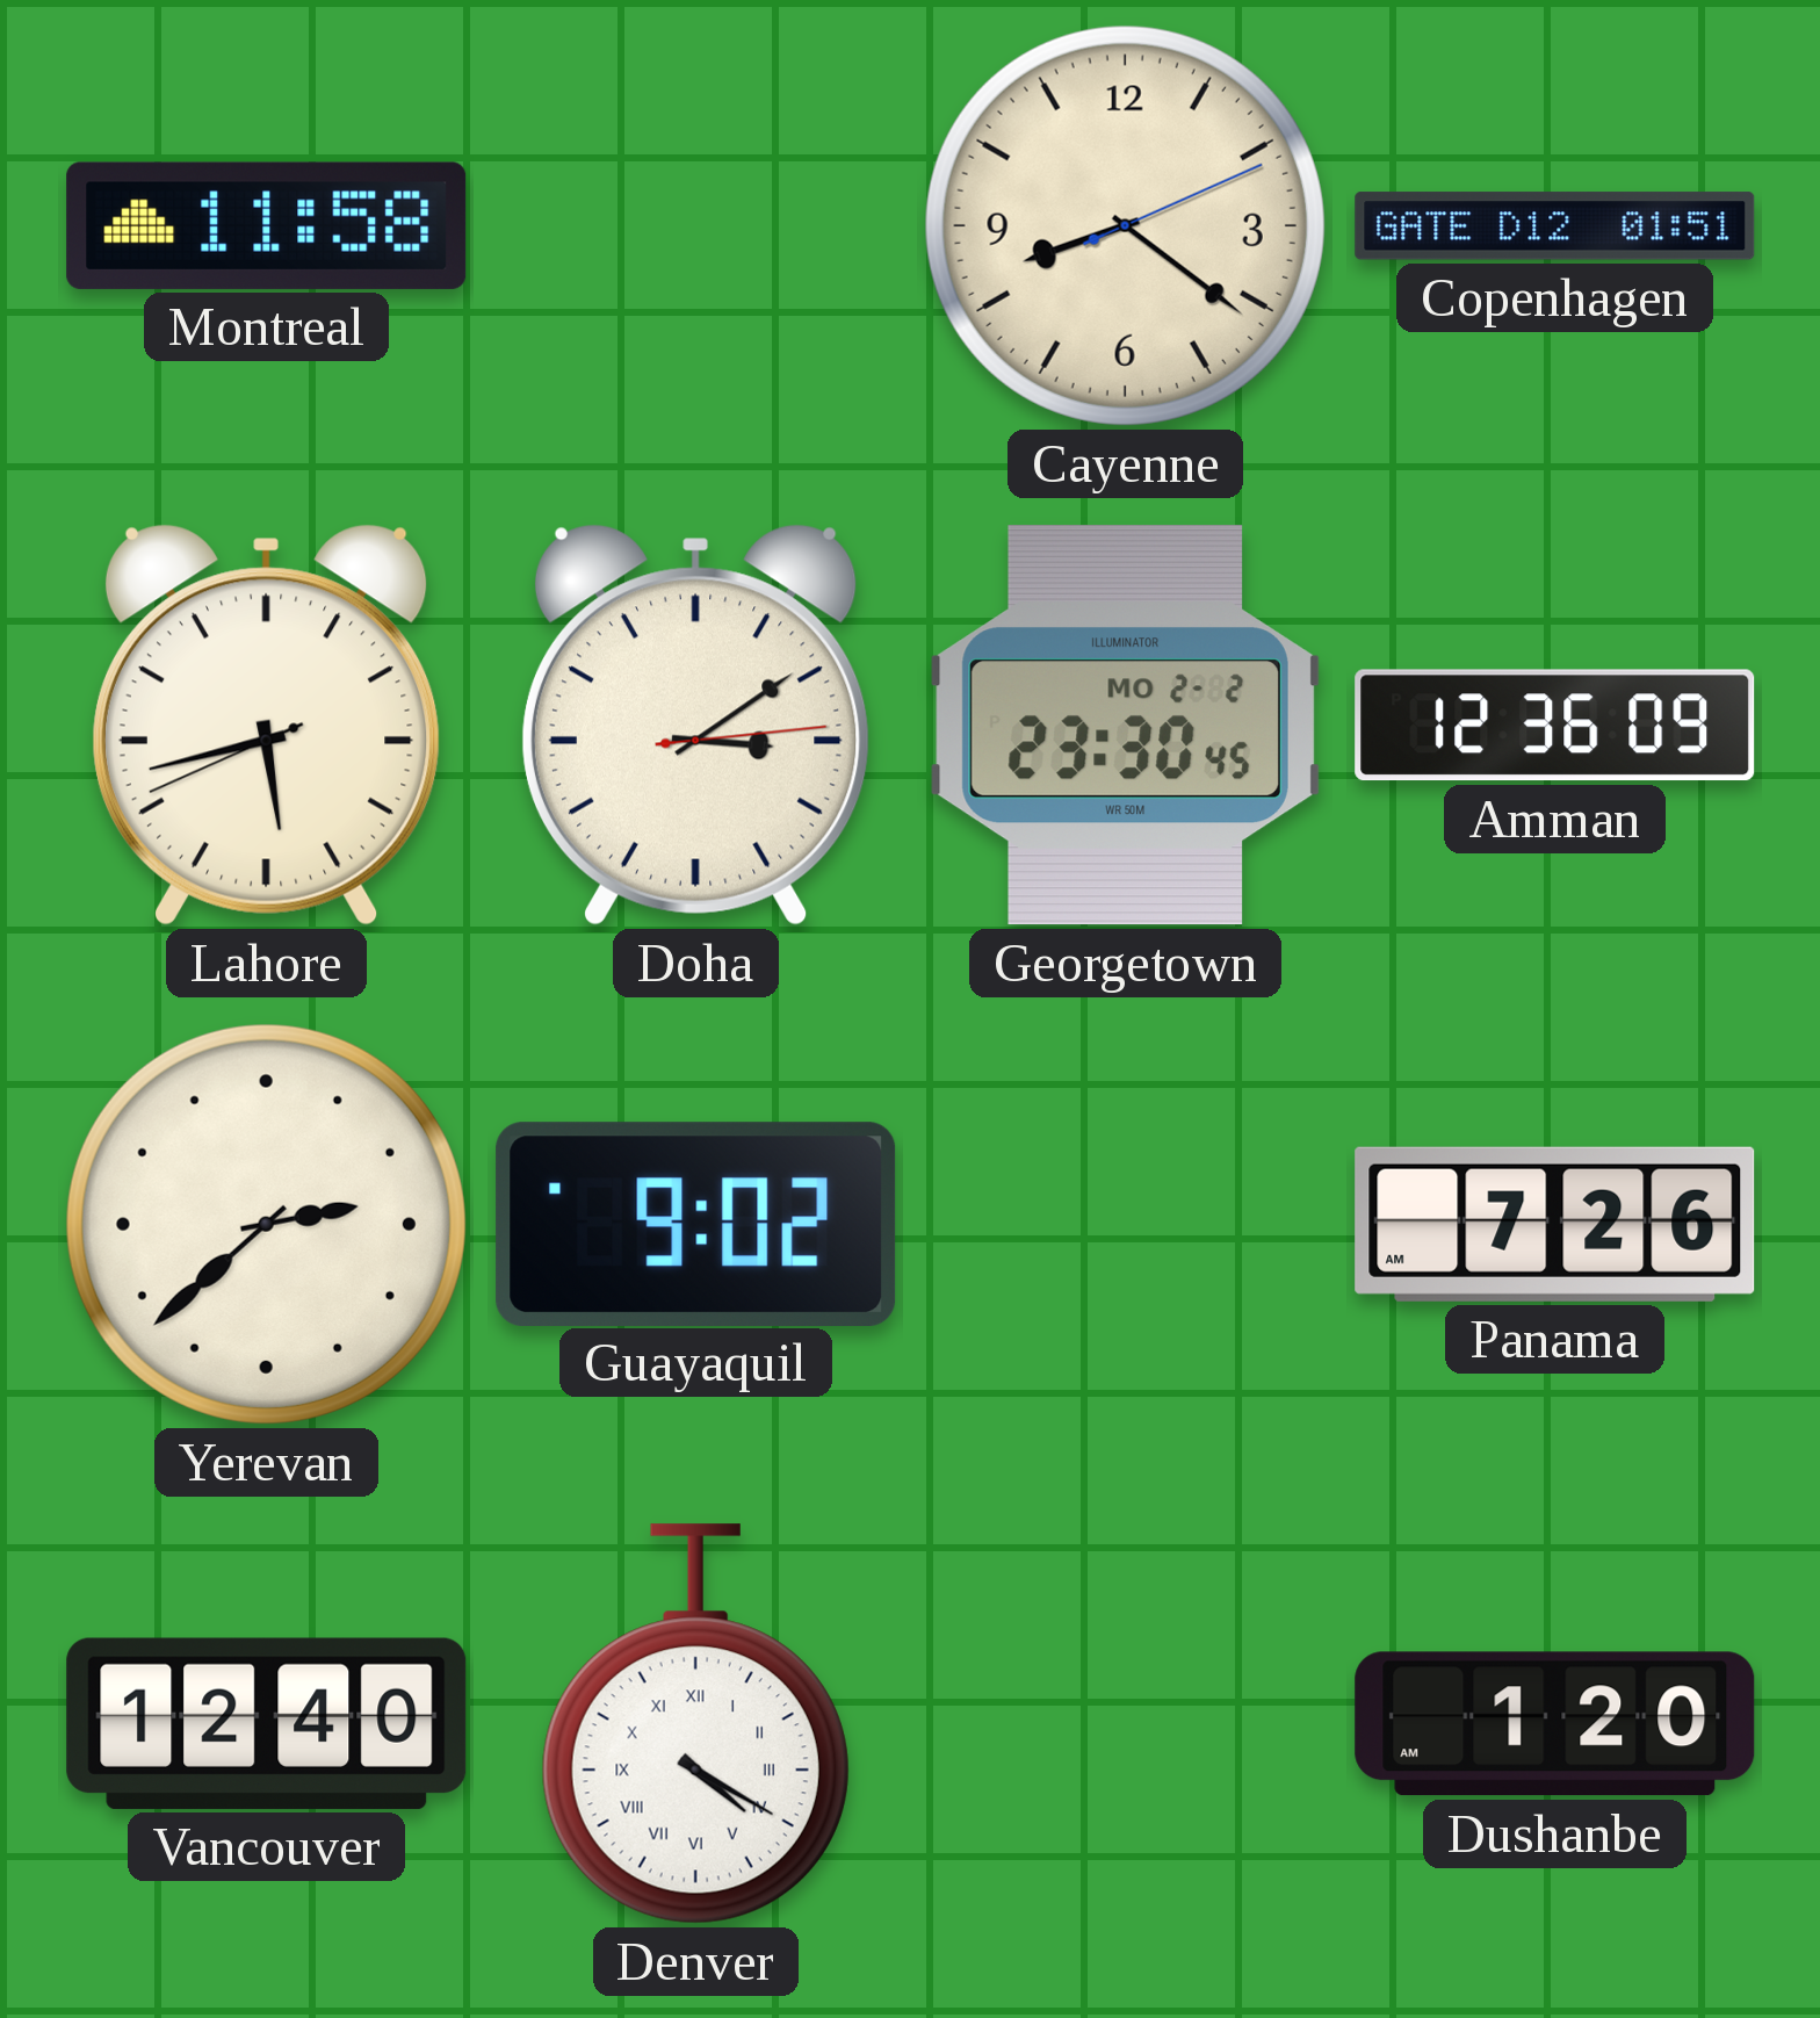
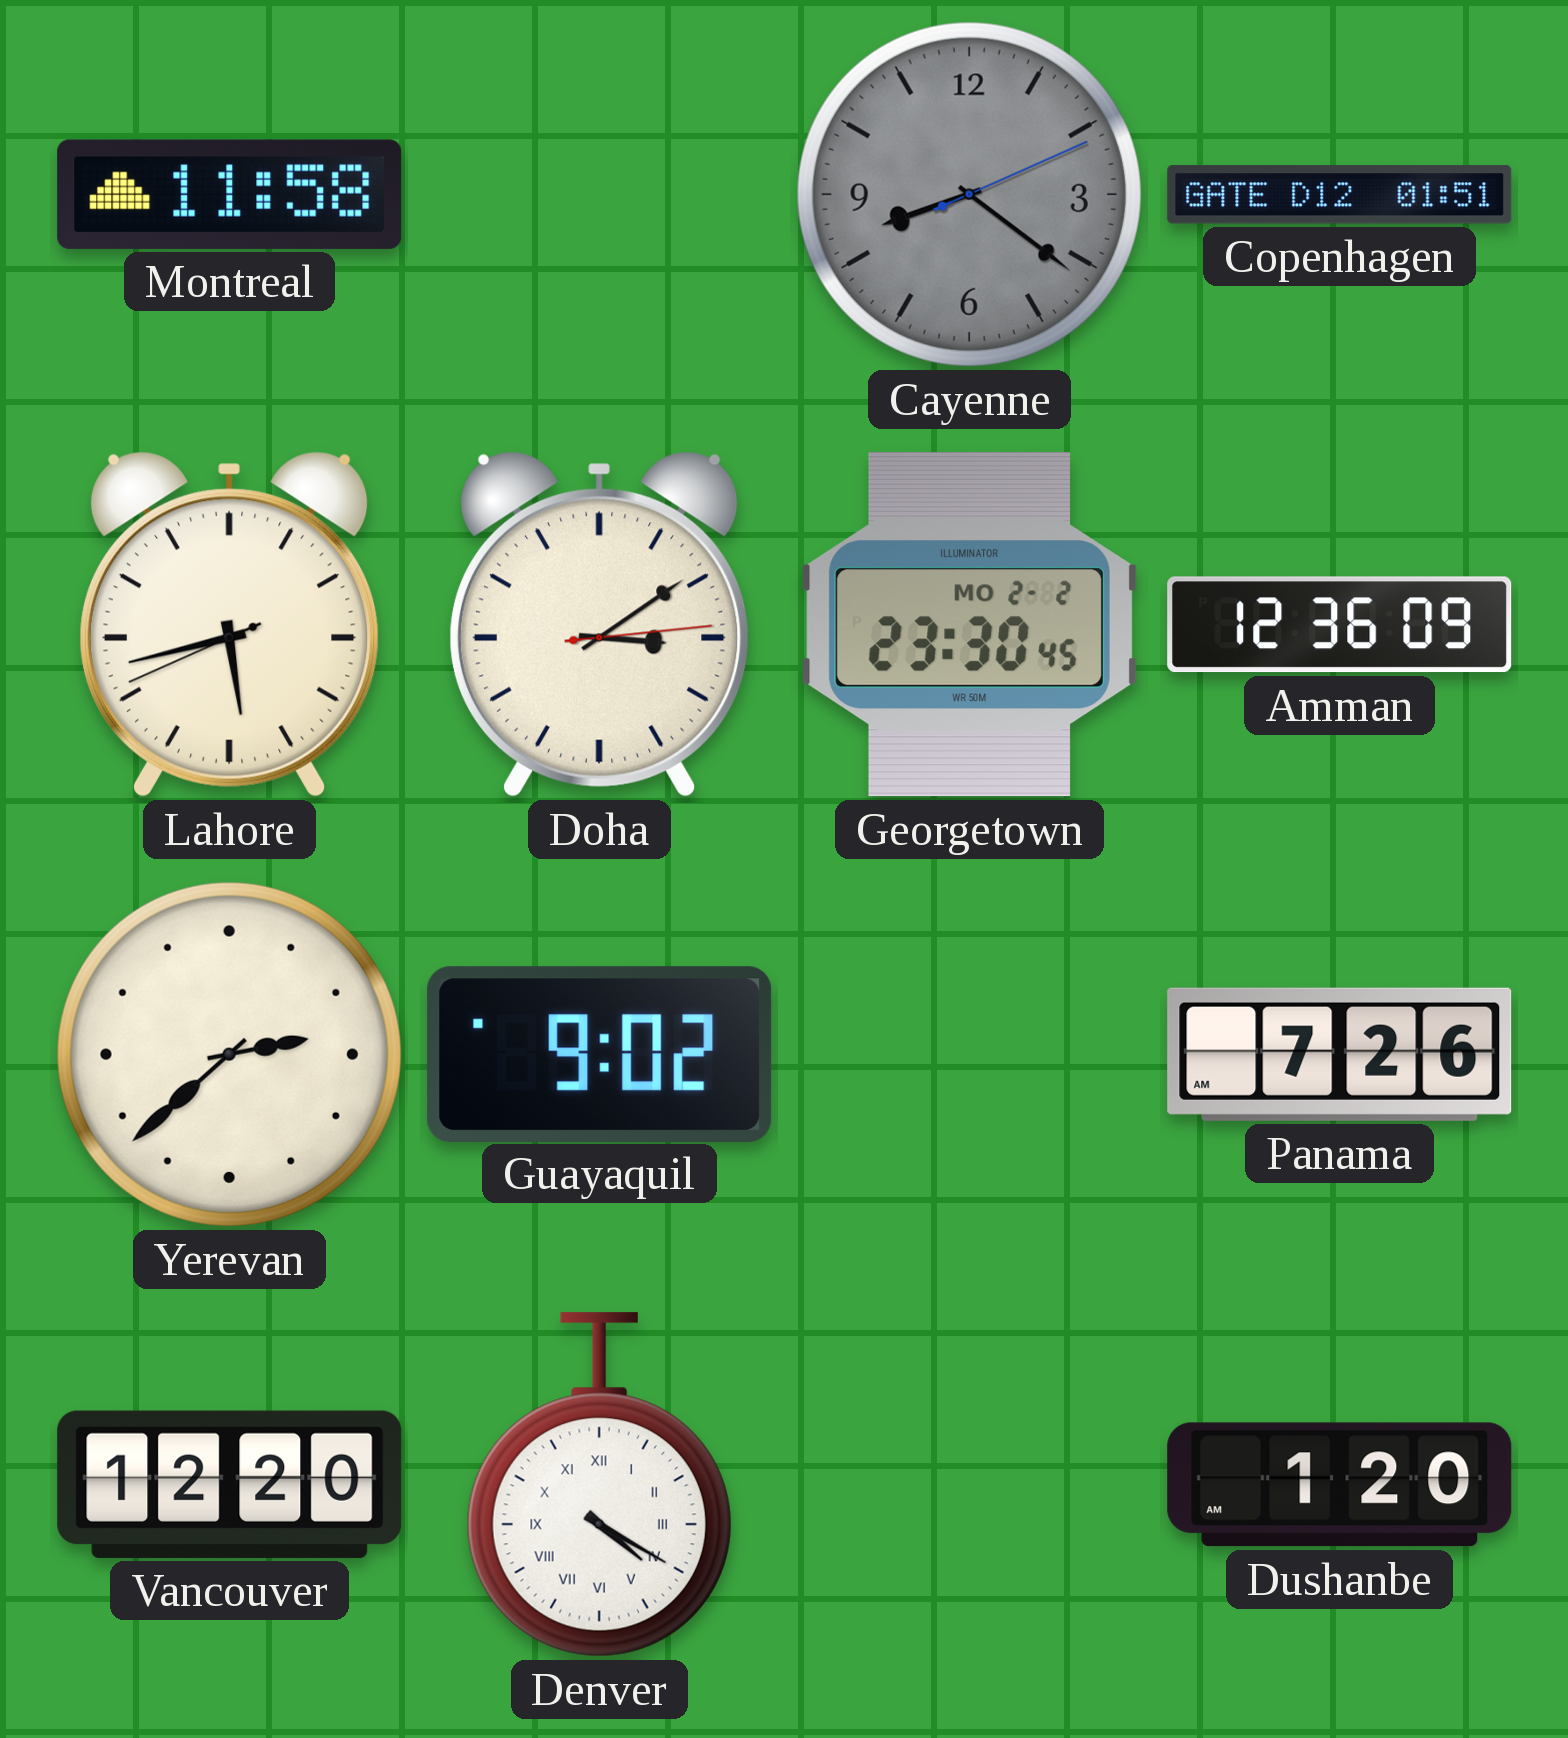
Cayenne dial: cream -> grey
Vancouver: 12:40 -> 12:20
